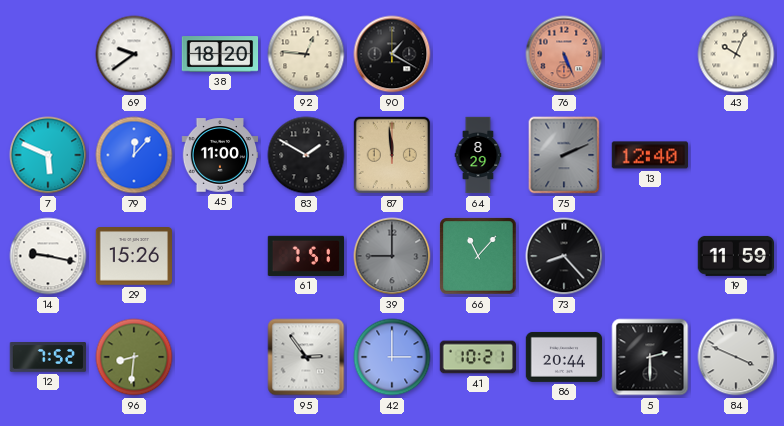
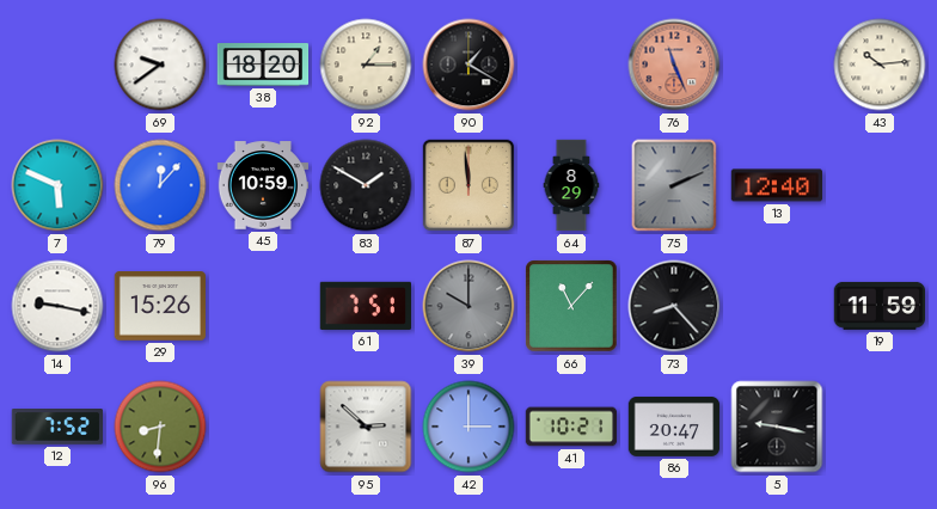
92: 12:46 -> 1:15
76: 5:26 -> 11:26
43: 10:04 -> 10:14
45: 11:00 -> 10:59
39: 9:00 -> 10:00
95: 2:54 -> 2:52
86: 20:44 -> 20:47
5: 2:30 -> 9:17
84: 3:49 -> none
